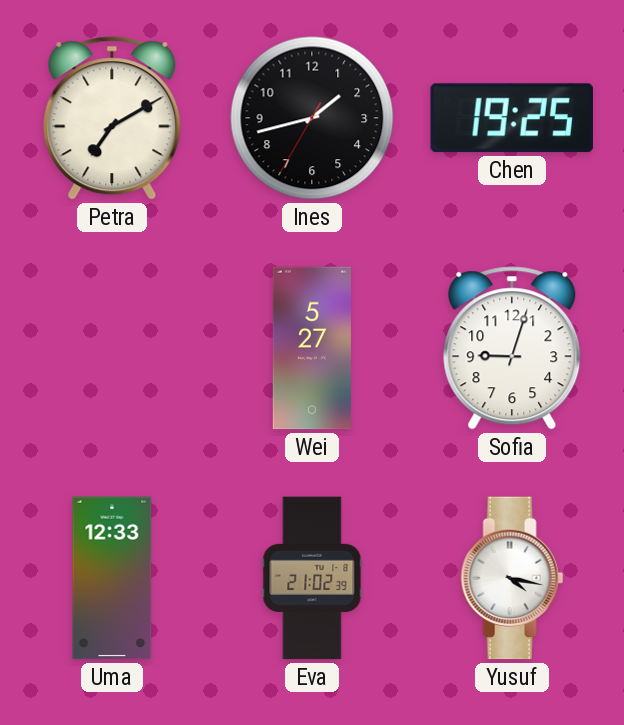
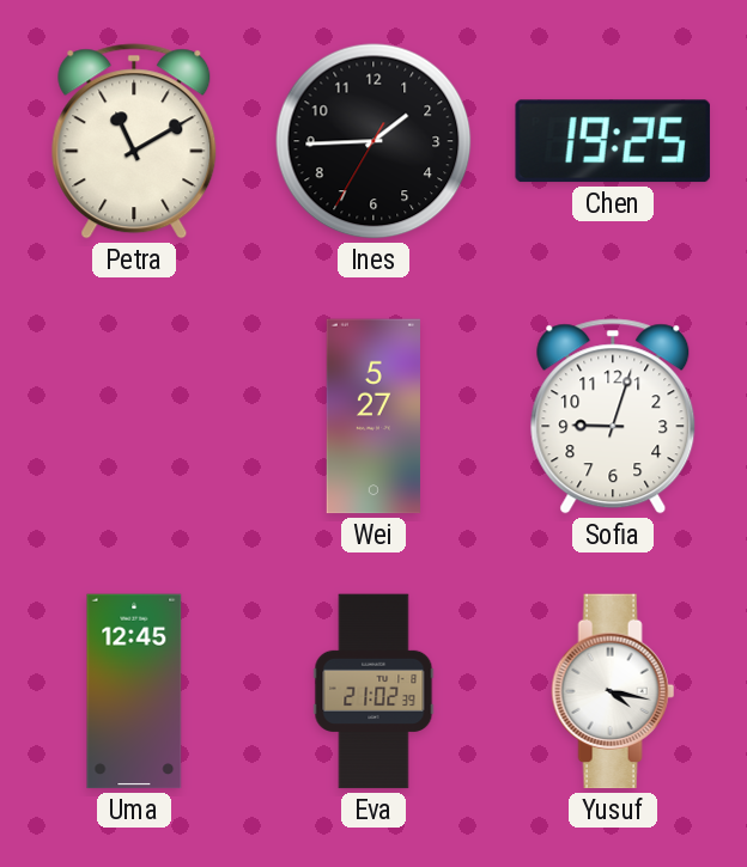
Petra: 7:10 -> 11:10
Ines: 1:42 -> 1:44
Uma: 12:33 -> 12:45
